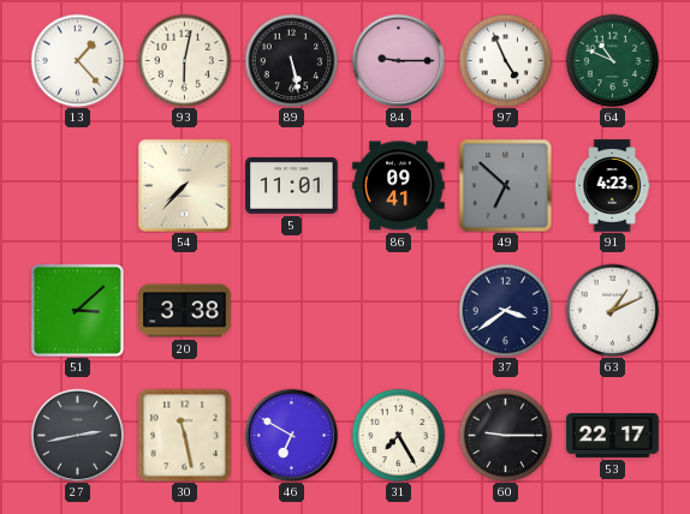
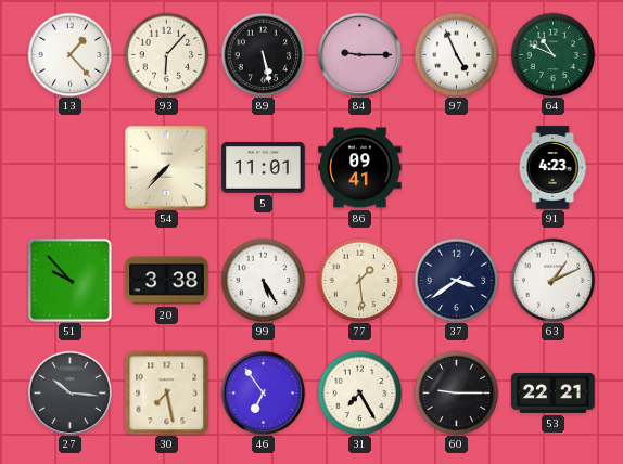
93: 6:02 -> 6:07
49: 6:52 -> none
51: 3:08 -> 9:53
99: none -> 5:25
77: none -> 1:29
27: 2:43 -> 10:16
30: 11:28 -> 7:28
46: 6:50 -> 6:54
53: 22:17 -> 22:21
